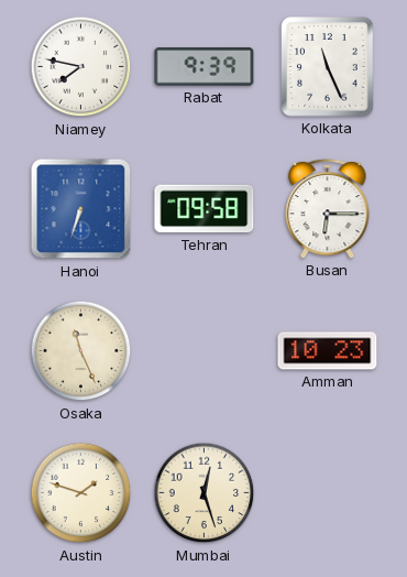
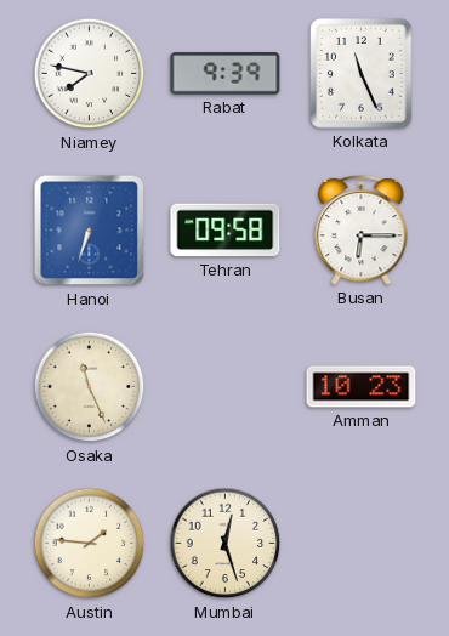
Austin: 1:48 -> 1:46
